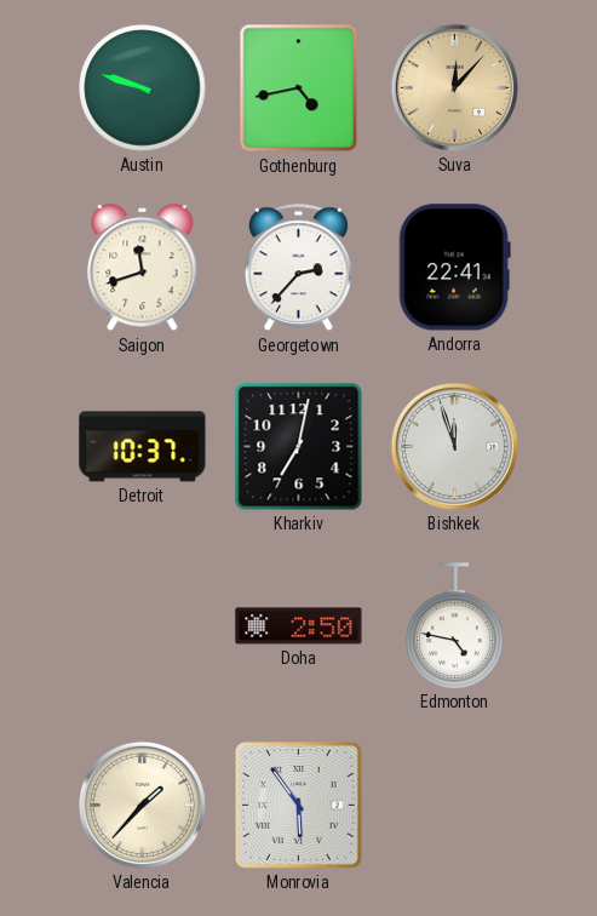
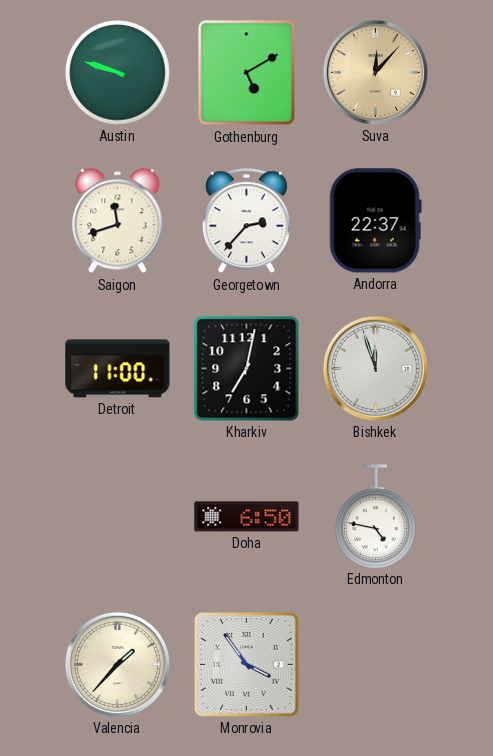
Gothenburg: 4:43 -> 5:10
Andorra: 22:41 -> 22:37
Detroit: 10:37 -> 11:00
Doha: 2:50 -> 6:50
Monrovia: 5:54 -> 3:54
